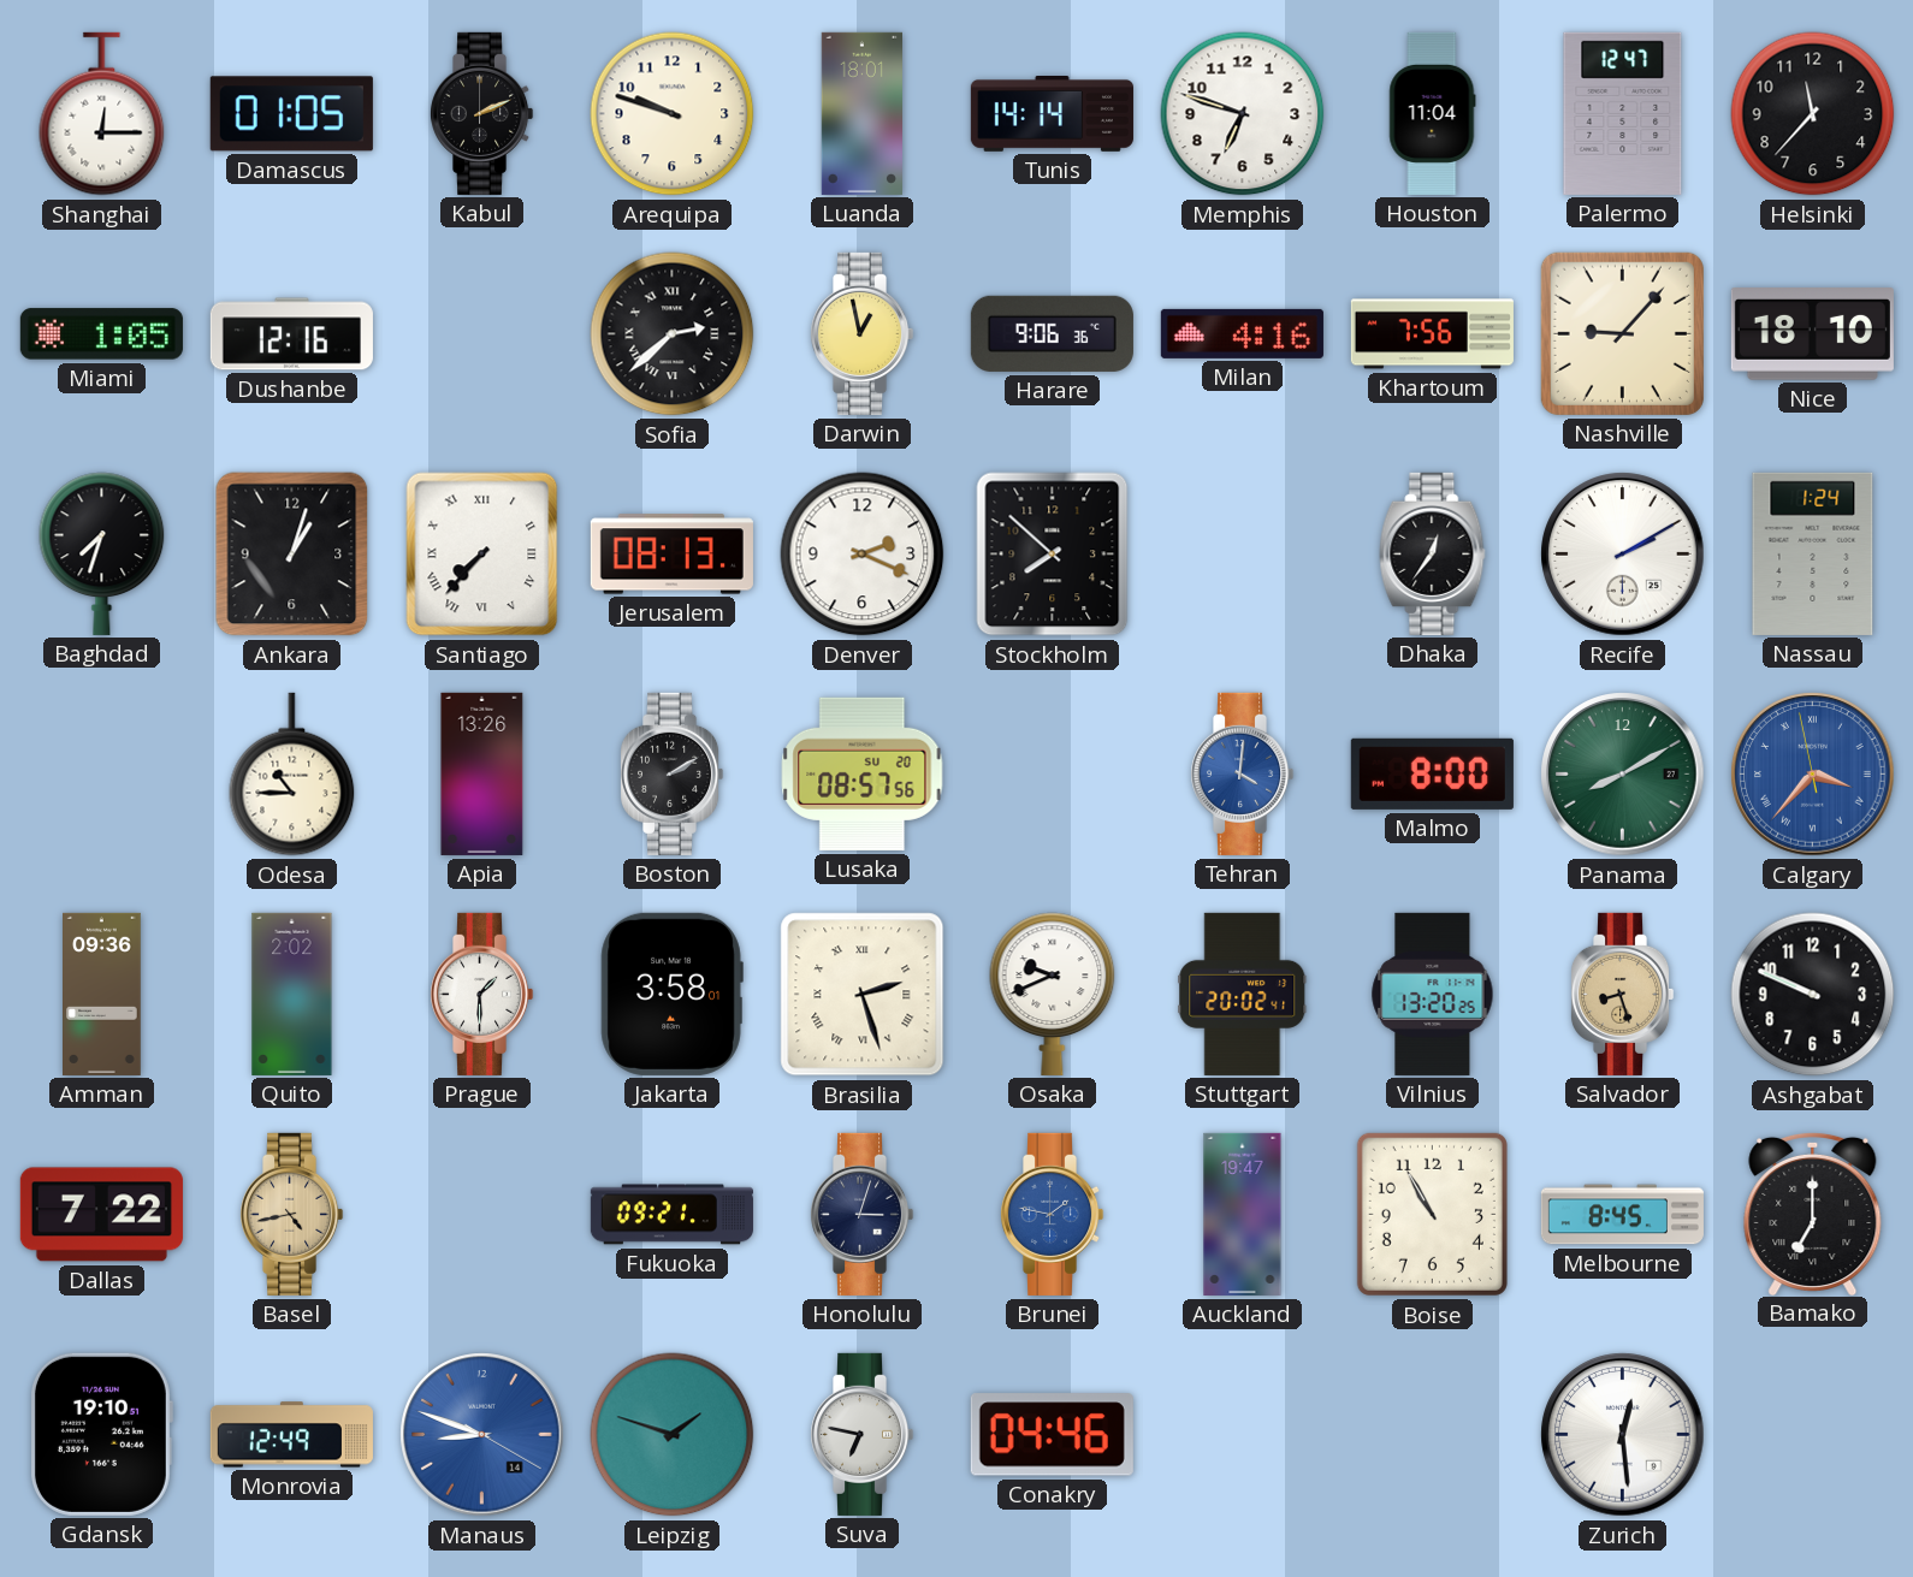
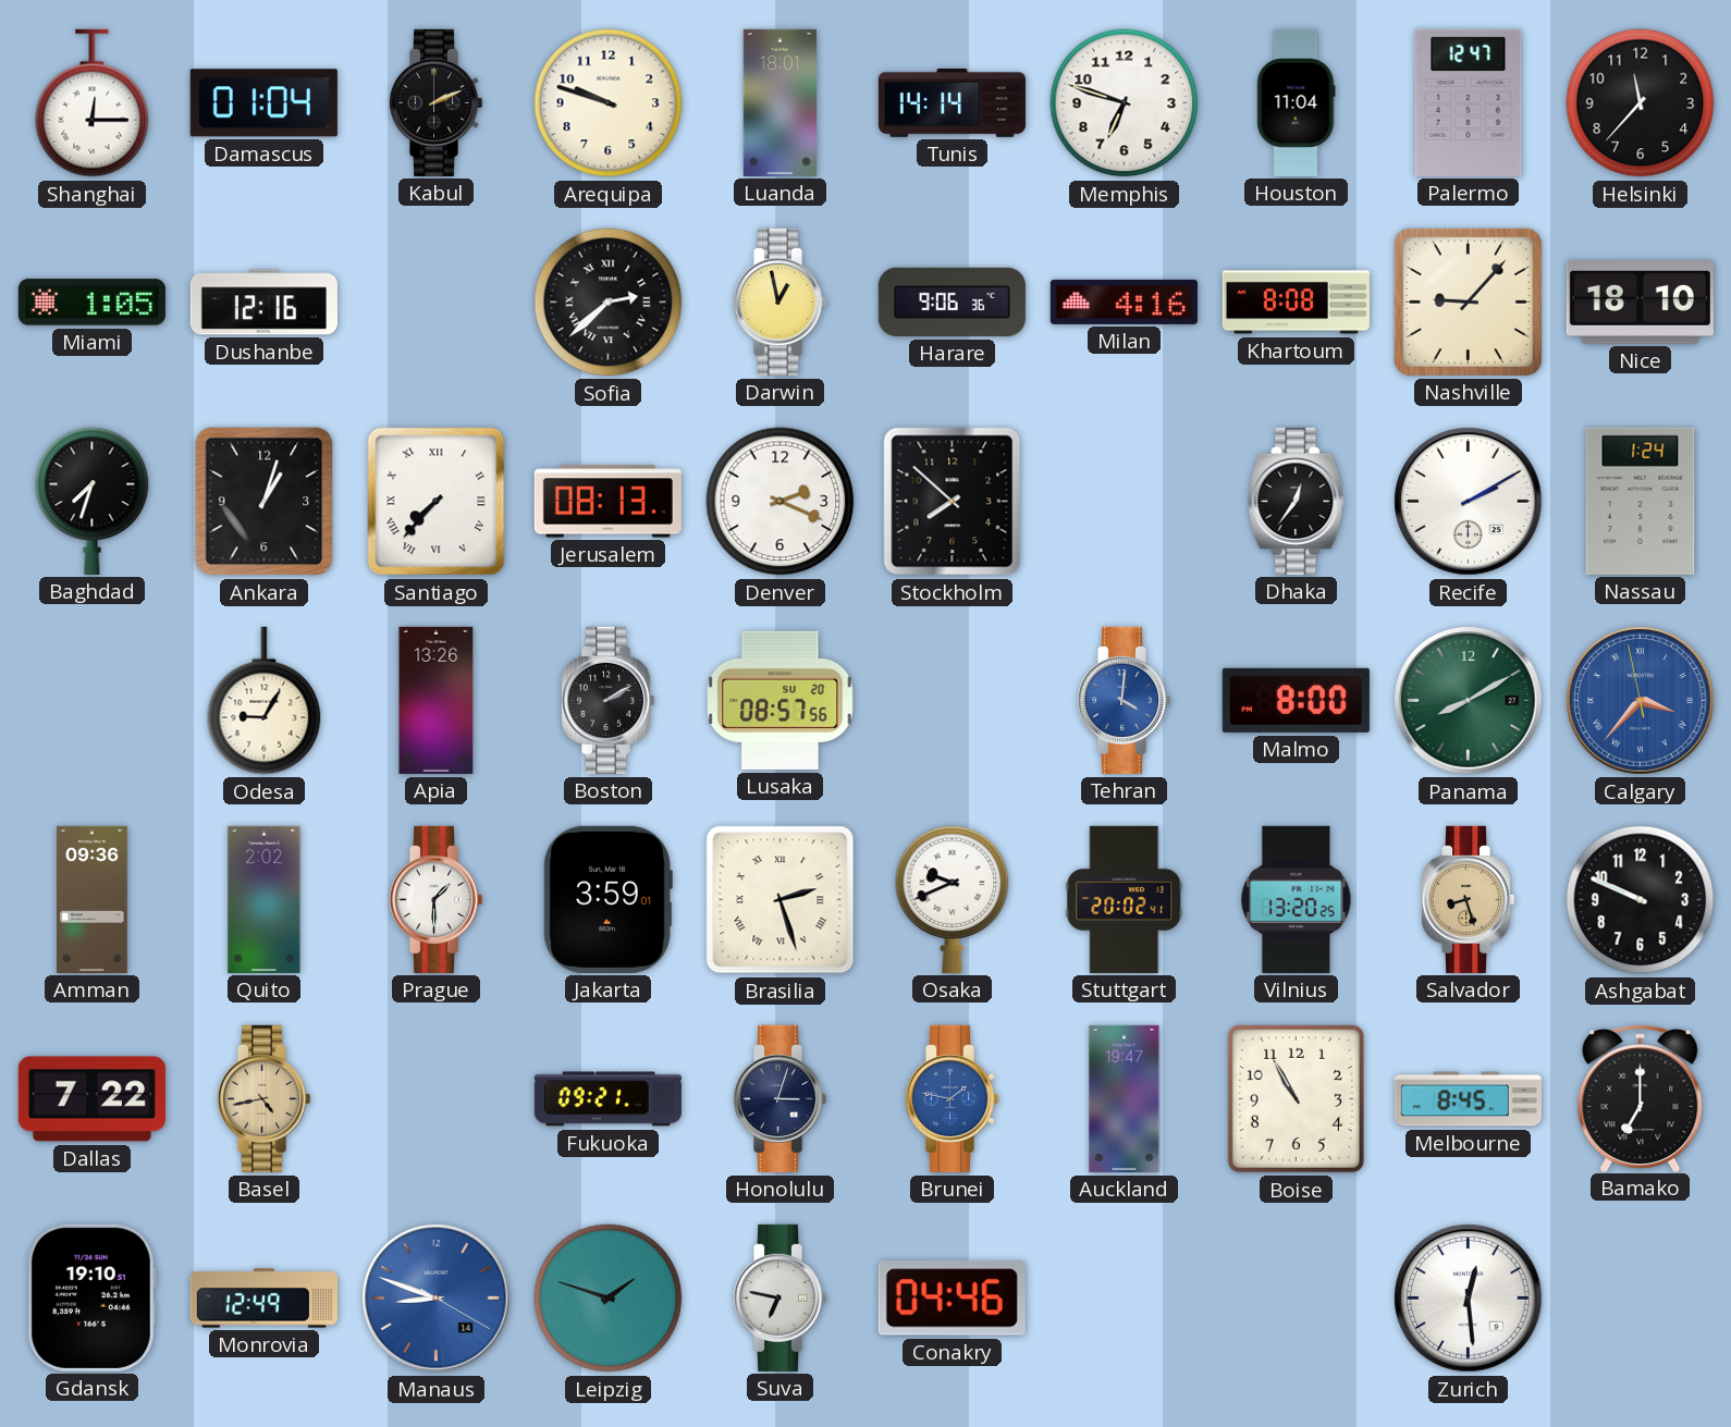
Damascus: 01:05 -> 01:04
Khartoum: 7:56 -> 8:08
Odesa: 10:45 -> 9:05
Jakarta: 3:58 -> 3:59
